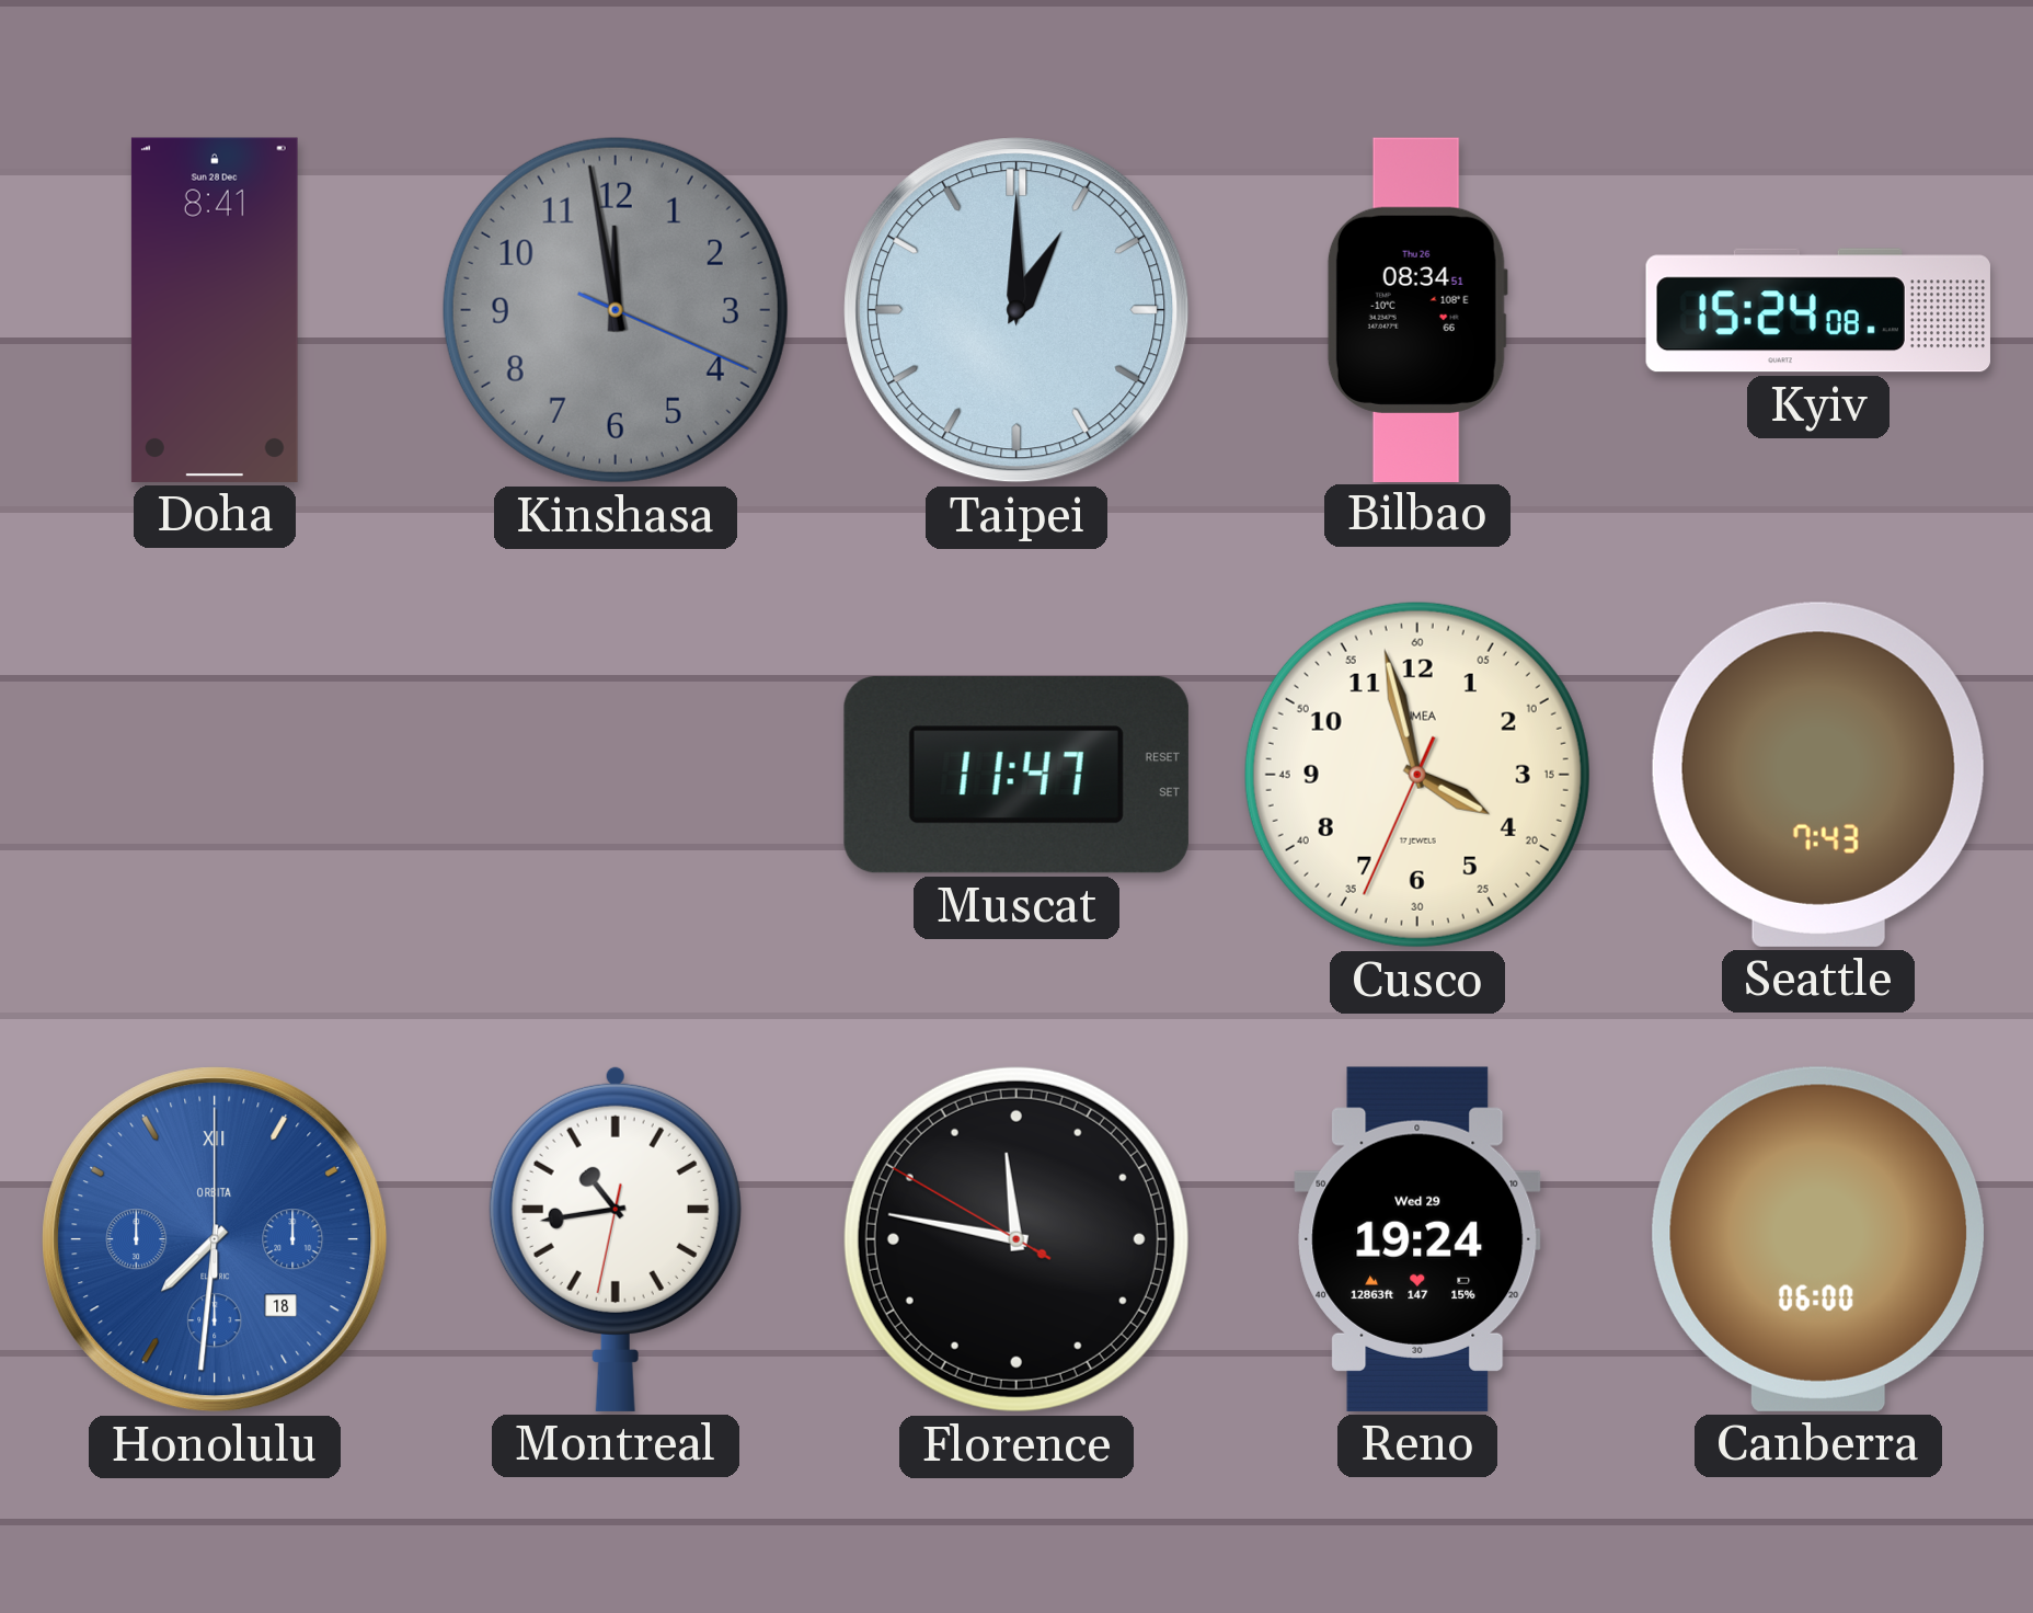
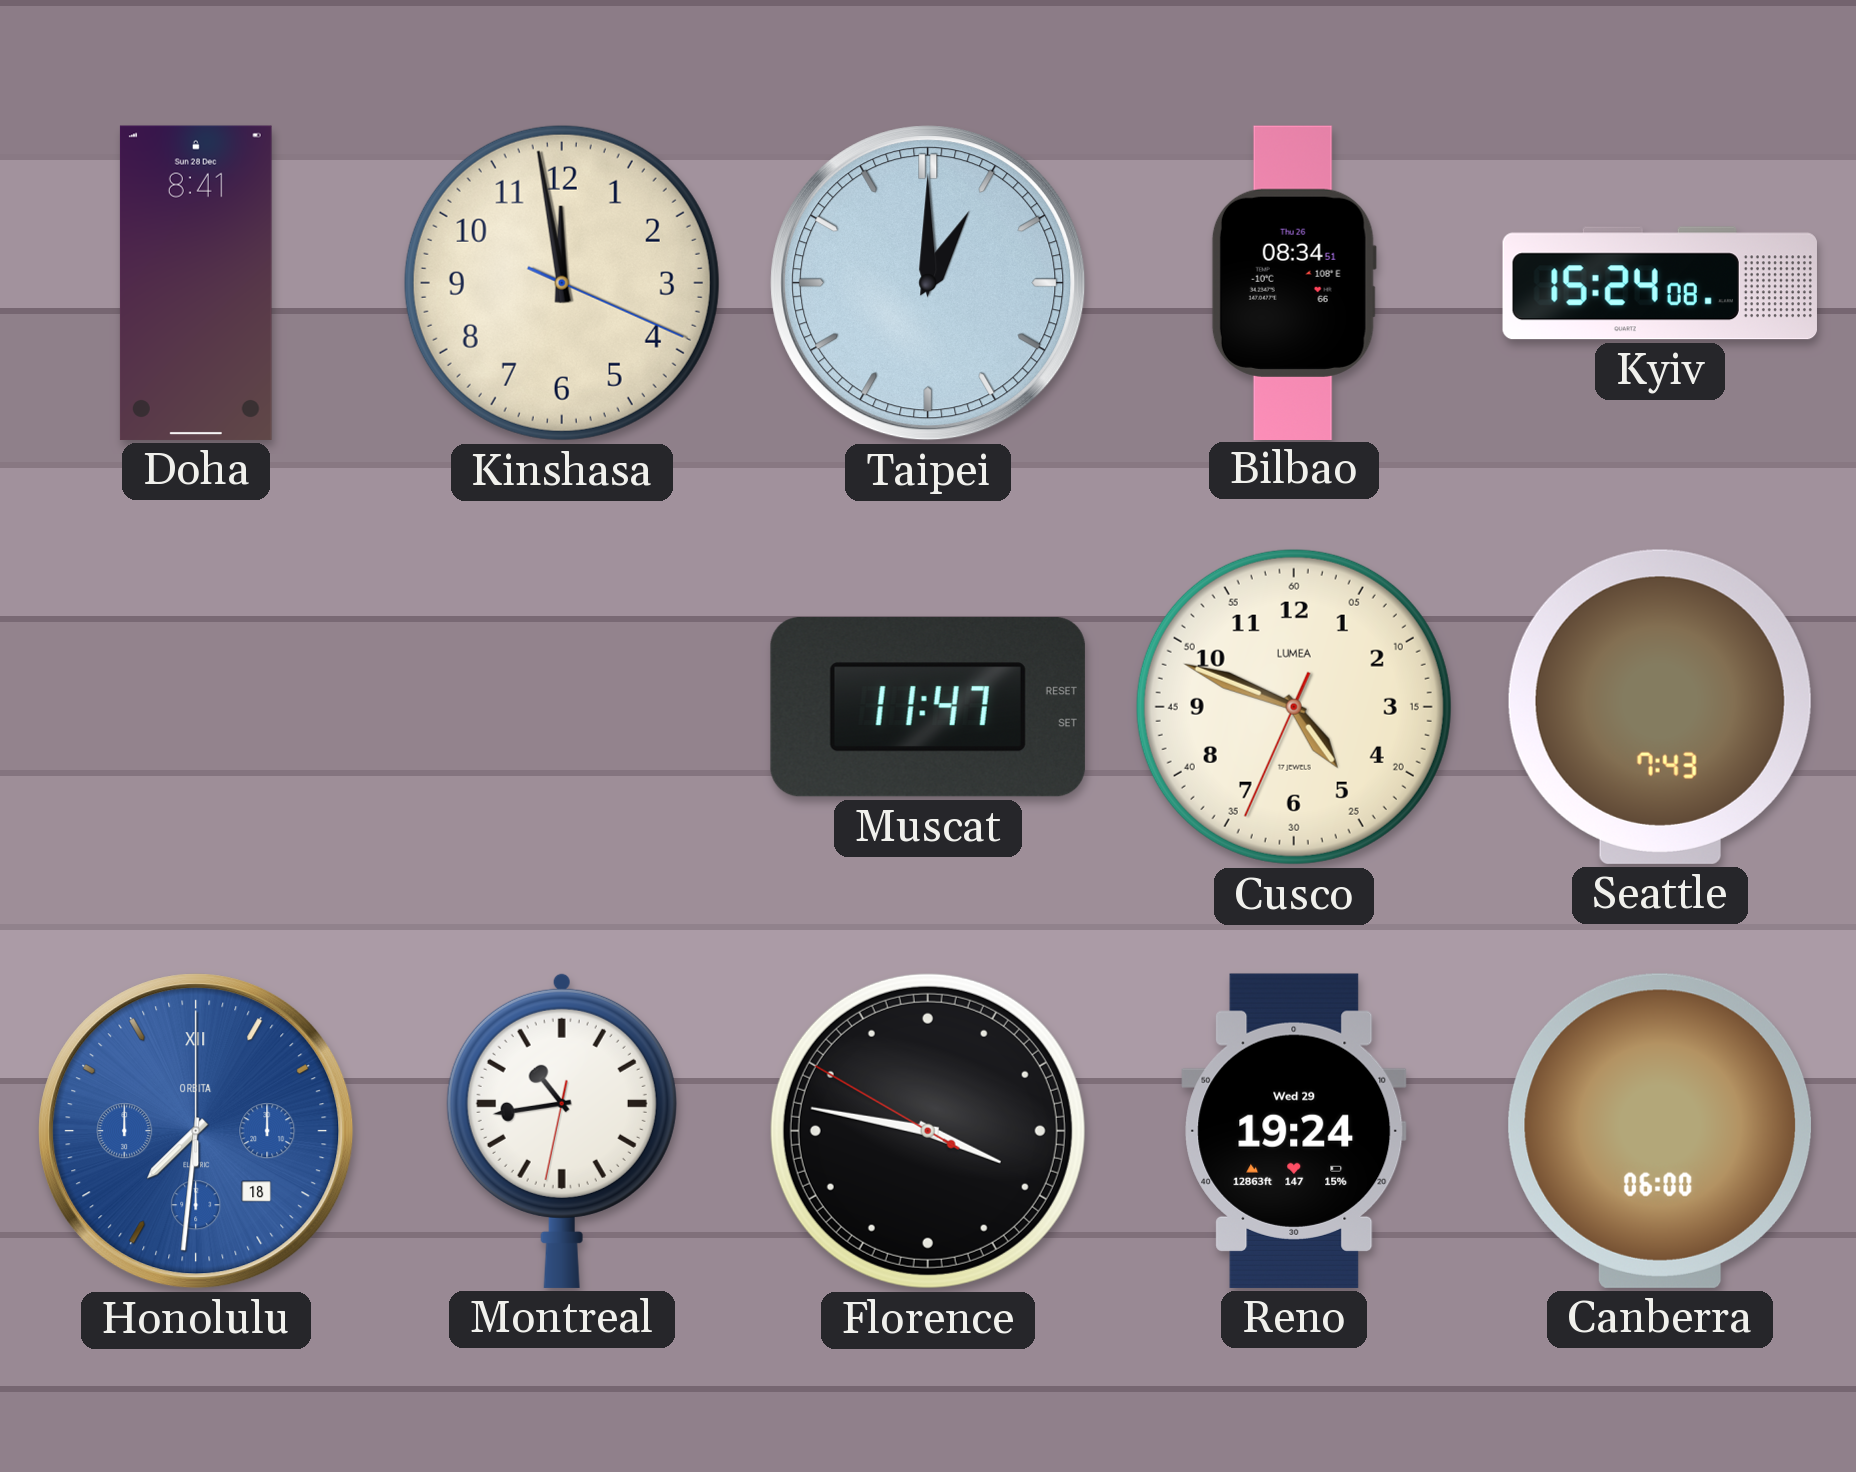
Kinshasa dial: grey -> cream
Cusco: 3:57 -> 4:48
Florence: 11:46 -> 3:46
